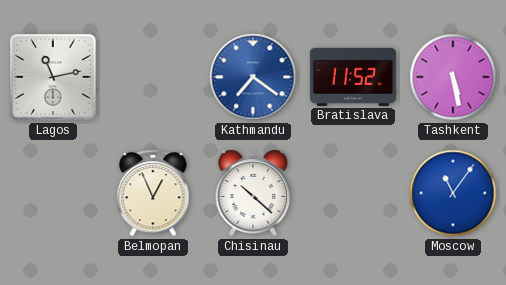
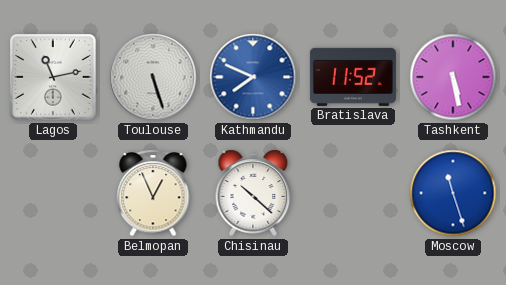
Toulouse: none -> 5:27
Kathmandu: 7:21 -> 7:49
Moscow: 11:06 -> 11:27
